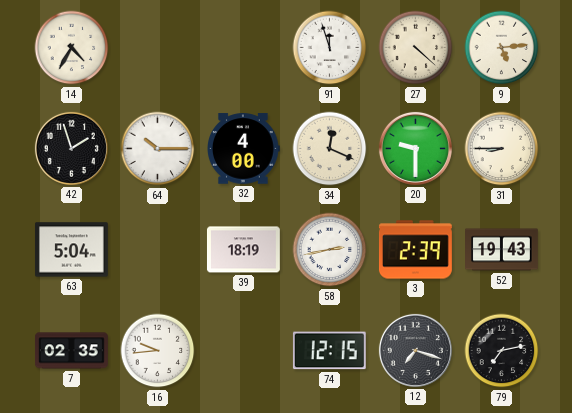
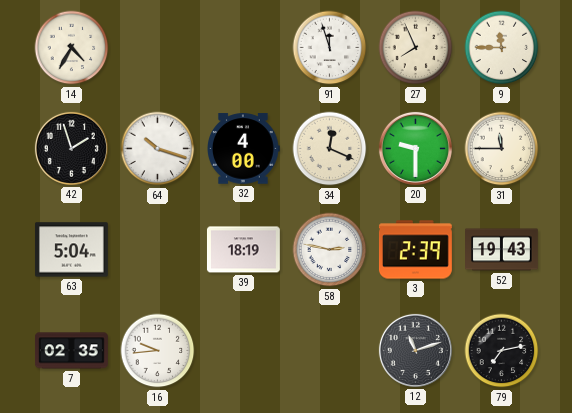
27: 4:22 -> 7:56
9: 5:14 -> 11:45
64: 10:15 -> 10:18
31: 8:45 -> 11:45
58: 2:43 -> 2:47
74: 12:15 -> none
12: 7:18 -> 11:12
